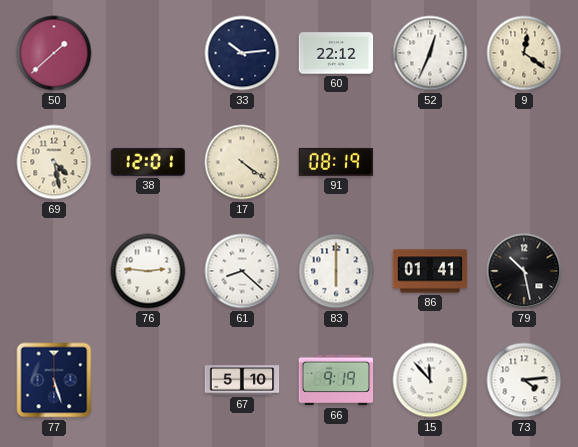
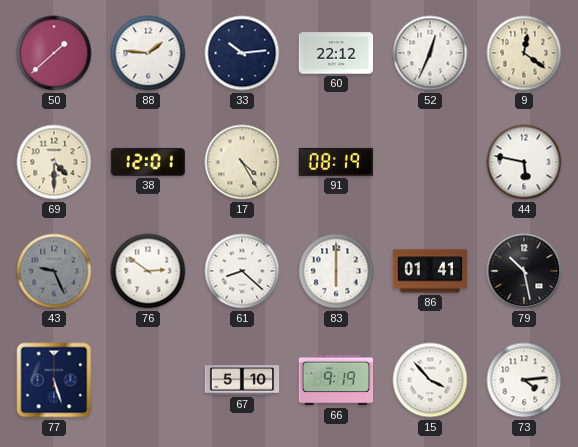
88: none -> 1:46
69: 4:28 -> 4:30
17: 4:21 -> 4:25
44: none -> 5:47
43: none -> 9:26
76: 2:46 -> 2:51
15: 11:53 -> 3:53
